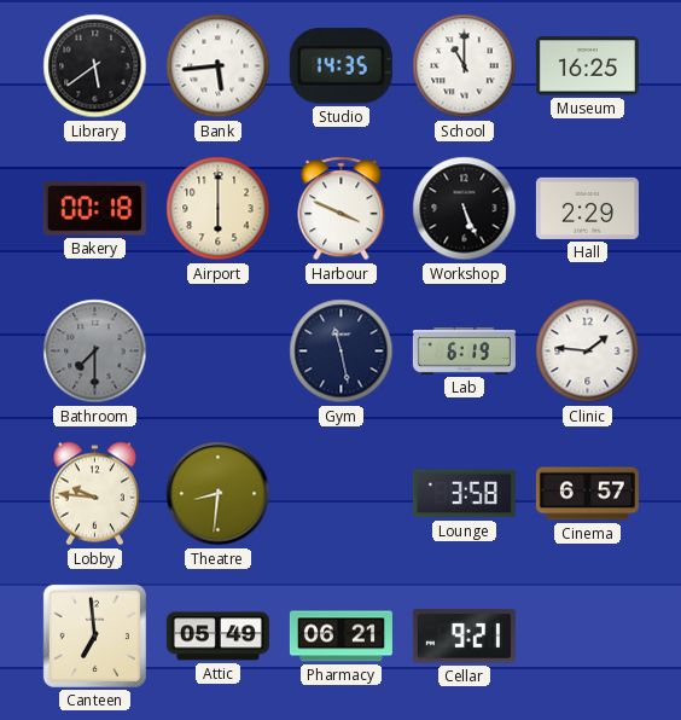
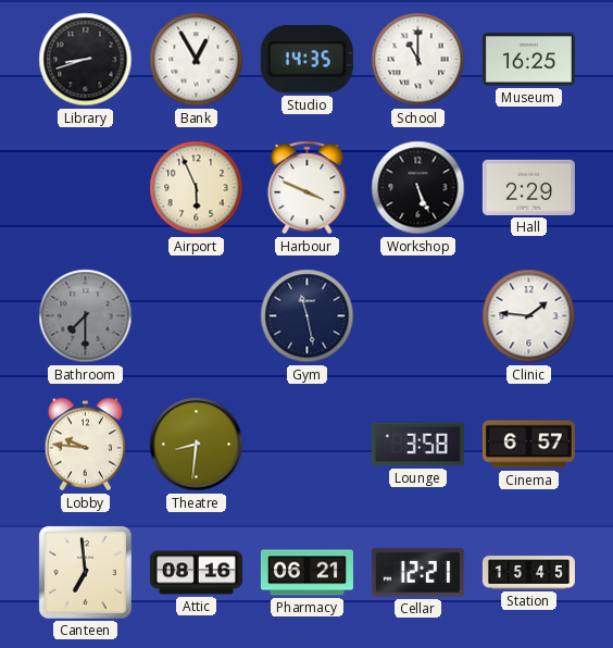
Library: 5:39 -> 8:42
Bank: 5:44 -> 12:55
Bakery: 00:18 -> none
Airport: 6:00 -> 5:56
Lab: 6:19 -> none
Attic: 05:49 -> 08:16
Cellar: 9:21 -> 12:21
Station: none -> 15:45
